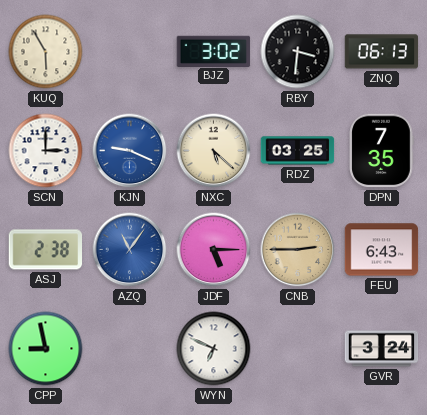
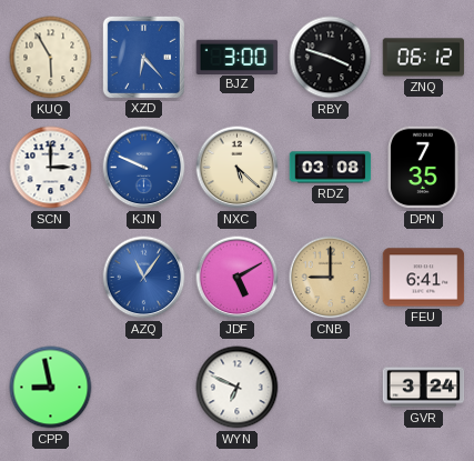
XZD: none -> 6:23
BJZ: 3:02 -> 3:00
RBY: 3:31 -> 3:48
ZNQ: 06:13 -> 06:12
KJN: 9:19 -> 9:49
RDZ: 03:25 -> 03:08
ASJ: 2:38 -> none
JDF: 5:15 -> 5:10
CNB: 2:45 -> 9:00
FEU: 6:43 -> 6:41
